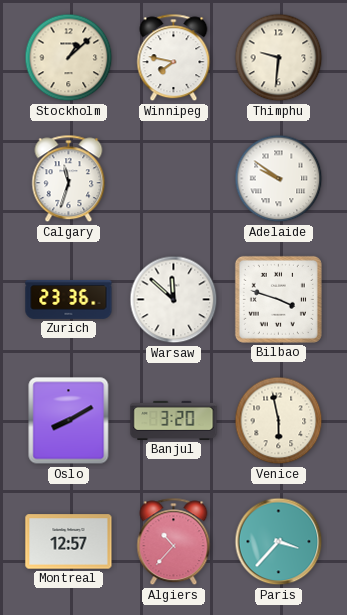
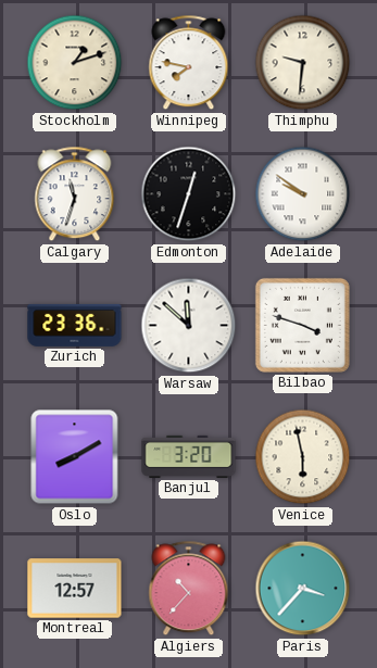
Stockholm: 1:08 -> 1:12
Edmonton: none -> 12:33
